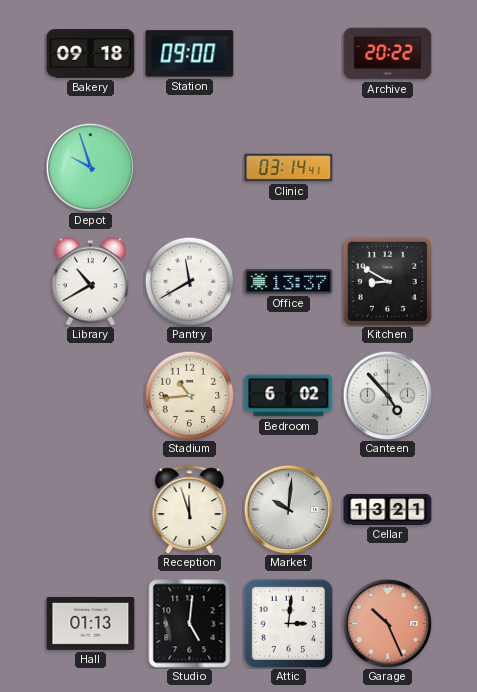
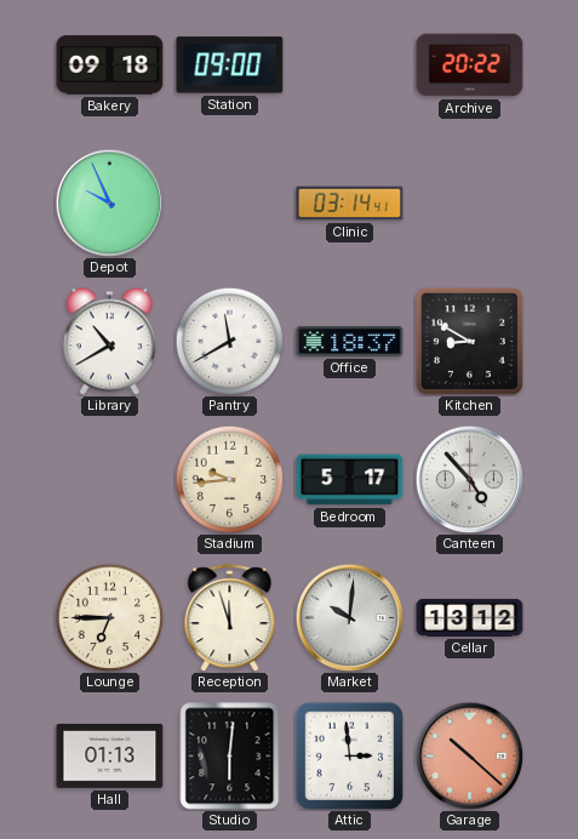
Depot: 9:57 -> 9:56
Office: 13:37 -> 18:37
Stadium: 10:44 -> 9:44
Bedroom: 6:02 -> 5:17
Lounge: none -> 6:45
Cellar: 13:21 -> 13:12
Studio: 5:01 -> 6:01
Attic: 3:01 -> 2:59
Garage: 10:26 -> 10:22
